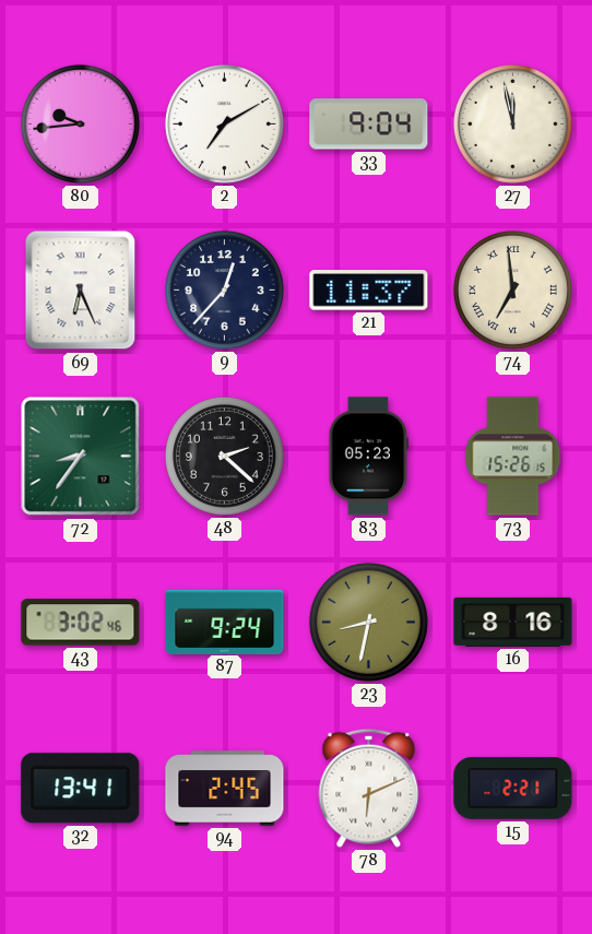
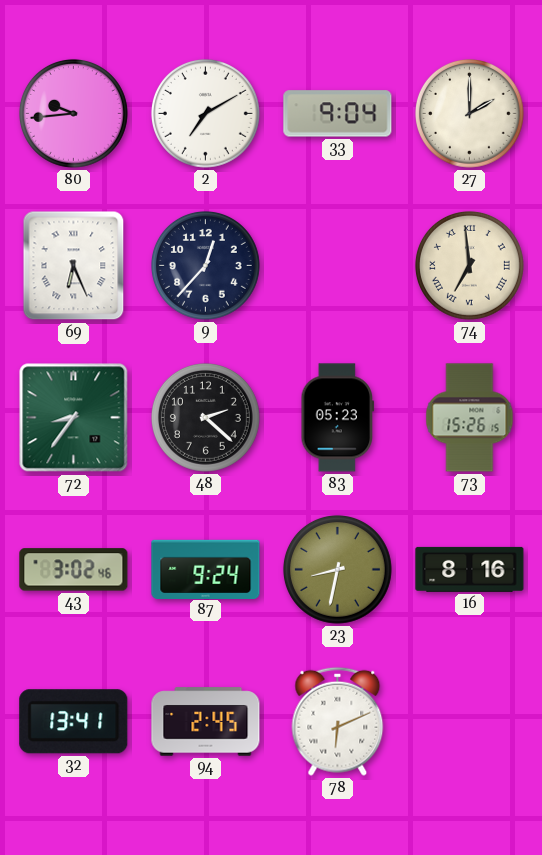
27: 11:58 -> 2:00
21: 11:37 -> none
15: 2:21 -> none
